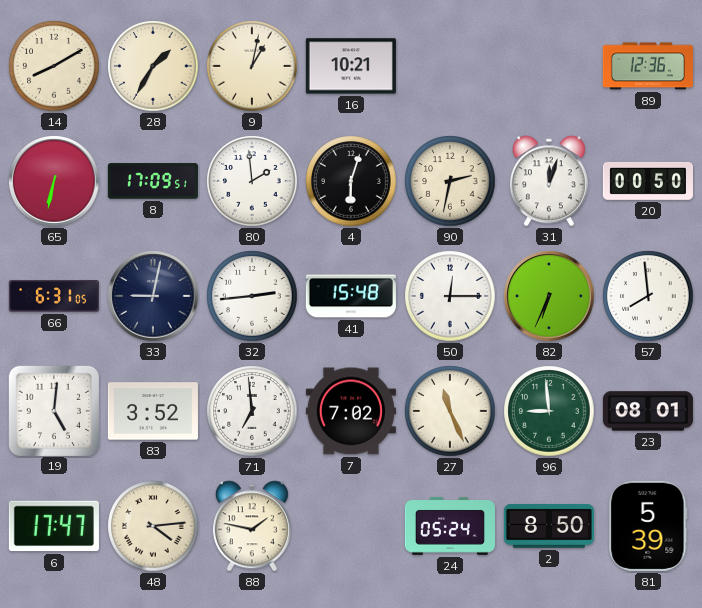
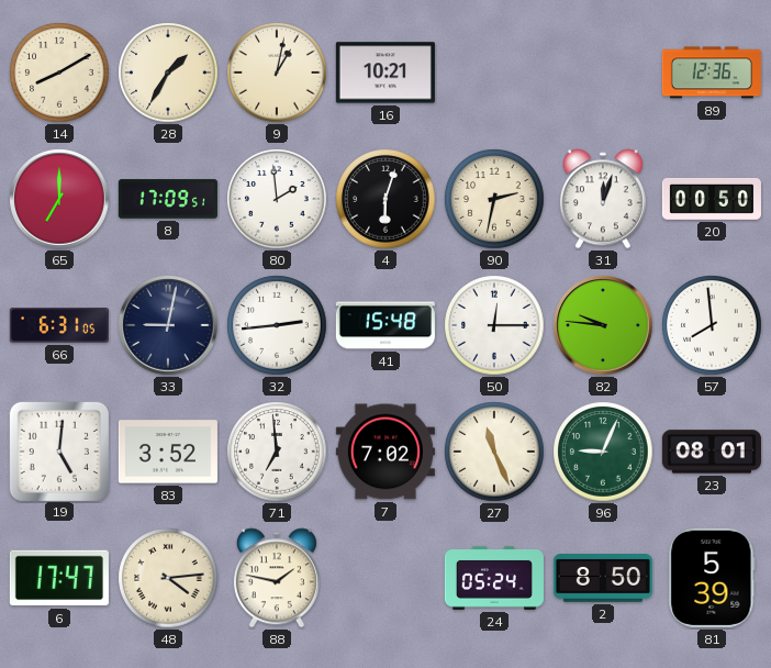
65: 6:32 -> 7:00
82: 6:34 -> 9:46
96: 8:59 -> 9:04
